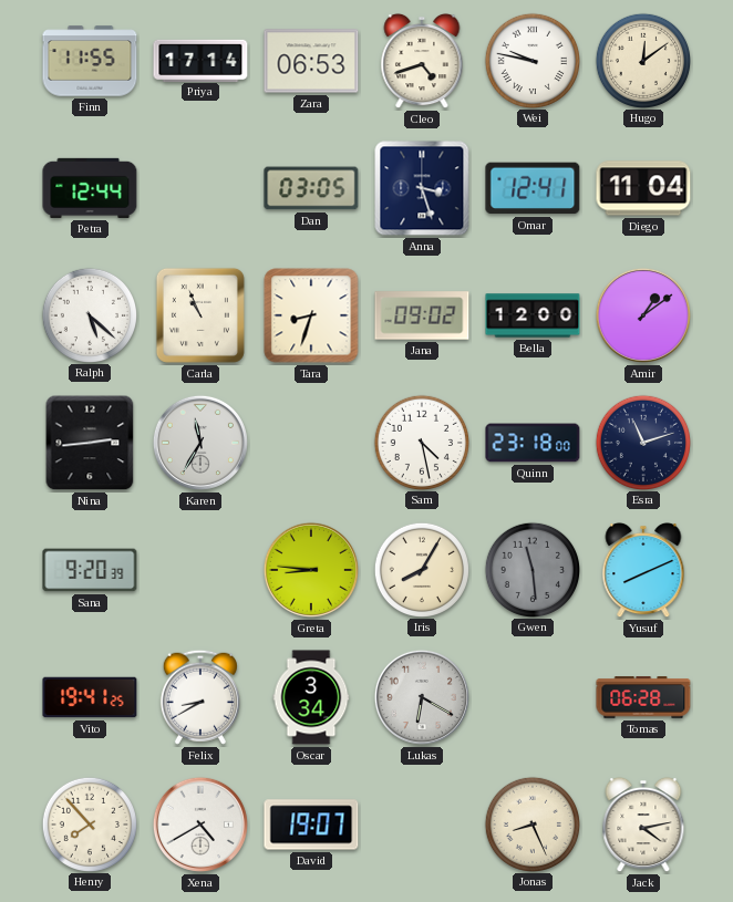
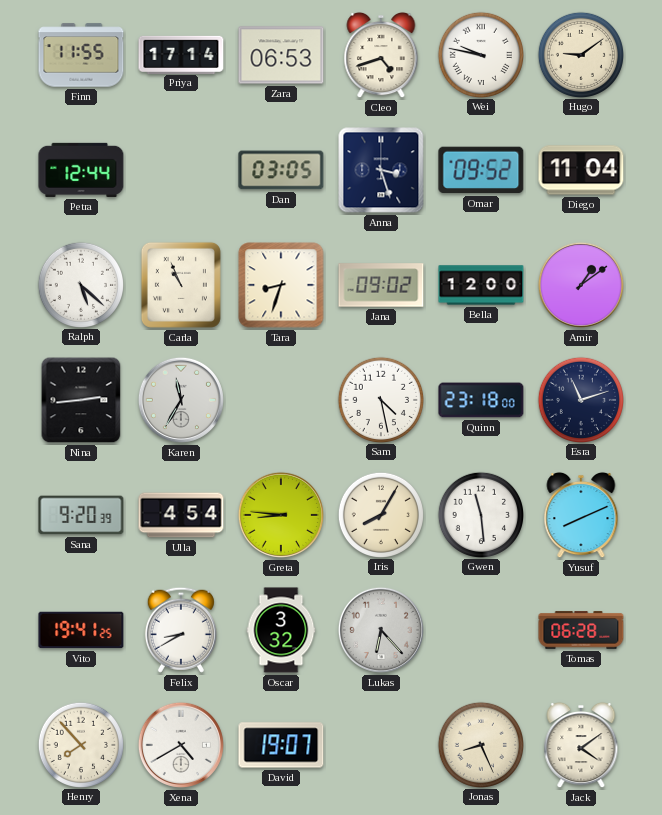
Hugo: 12:09 -> 9:09
Omar: 12:41 -> 09:52
Ulla: none -> 4:54
Gwen dial: grey -> white
Oscar: 3:34 -> 3:32
Lukas: 6:20 -> 6:23
Jack: 4:13 -> 4:09
